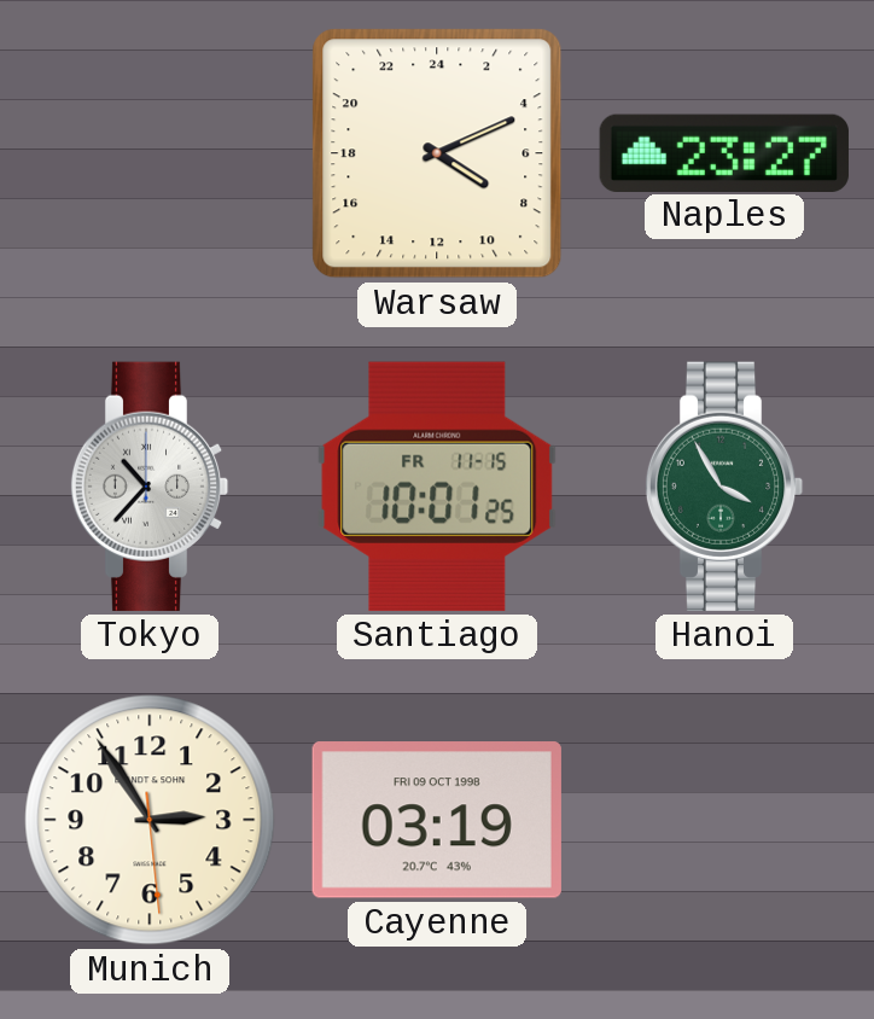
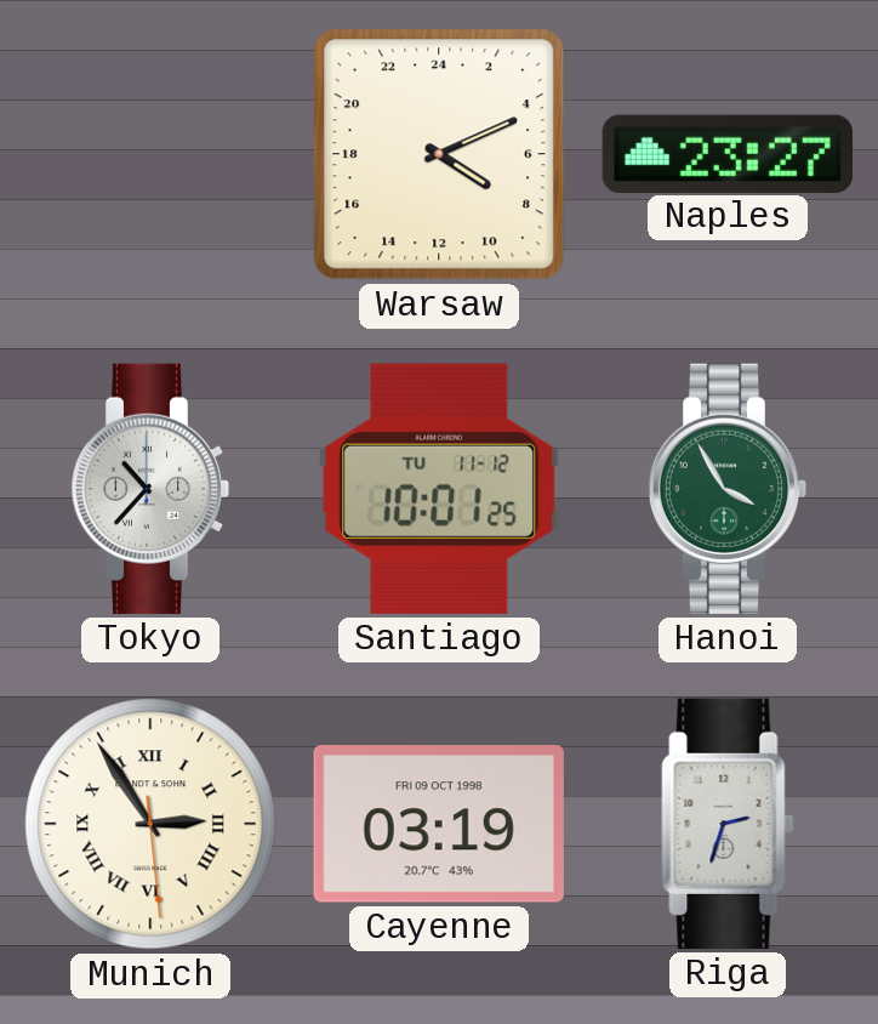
Santiago date: FR 11-15 -> TU 11-12
Munich numerals: Arabic -> Roman
Riga: none -> 2:33
